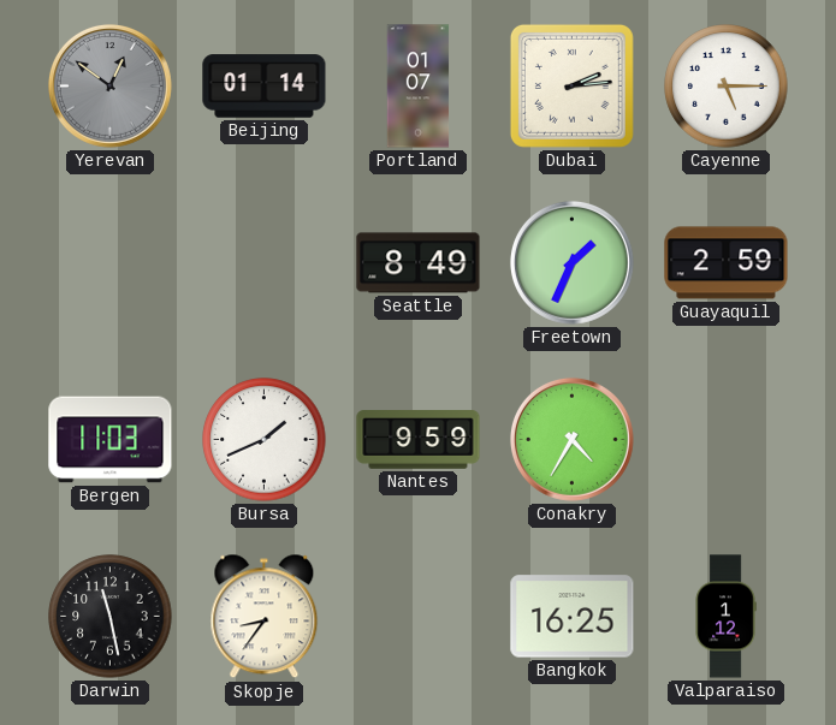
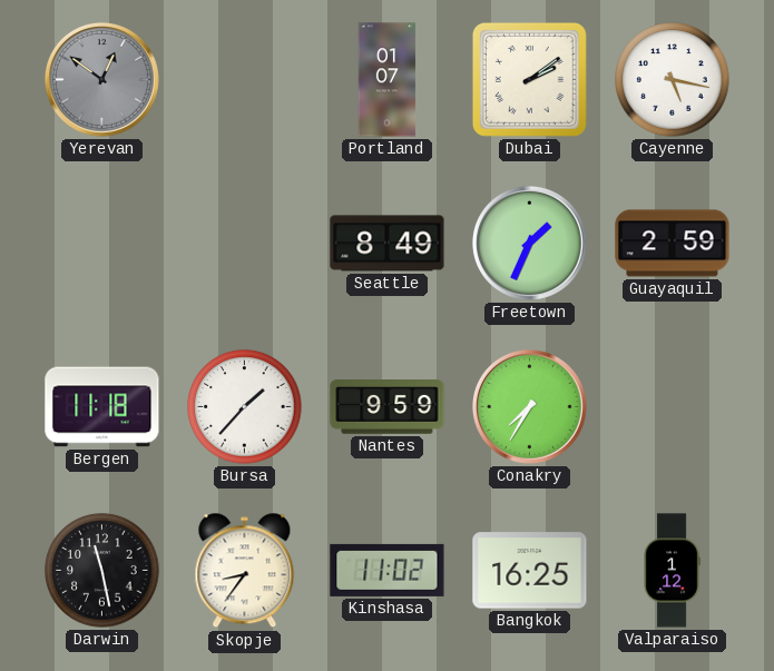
Beijing: 01:14 -> none
Dubai: 2:14 -> 2:09
Cayenne: 5:15 -> 5:17
Bergen: 11:03 -> 11:18
Bursa: 1:41 -> 1:37
Conakry: 4:35 -> 7:35
Kinshasa: none -> 11:02
